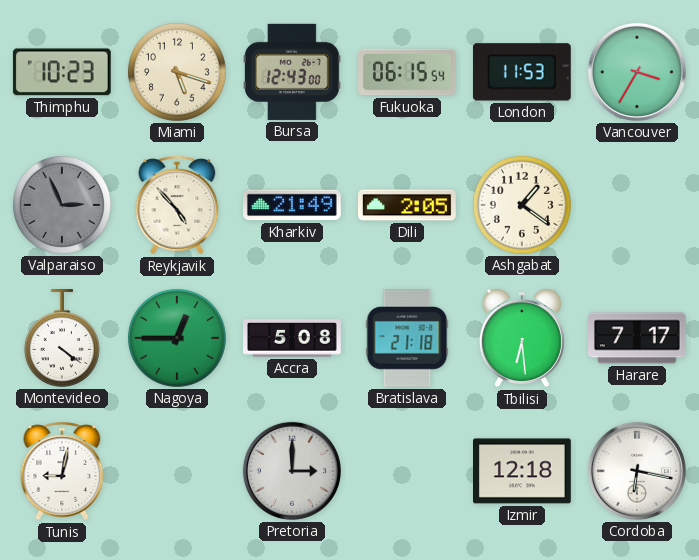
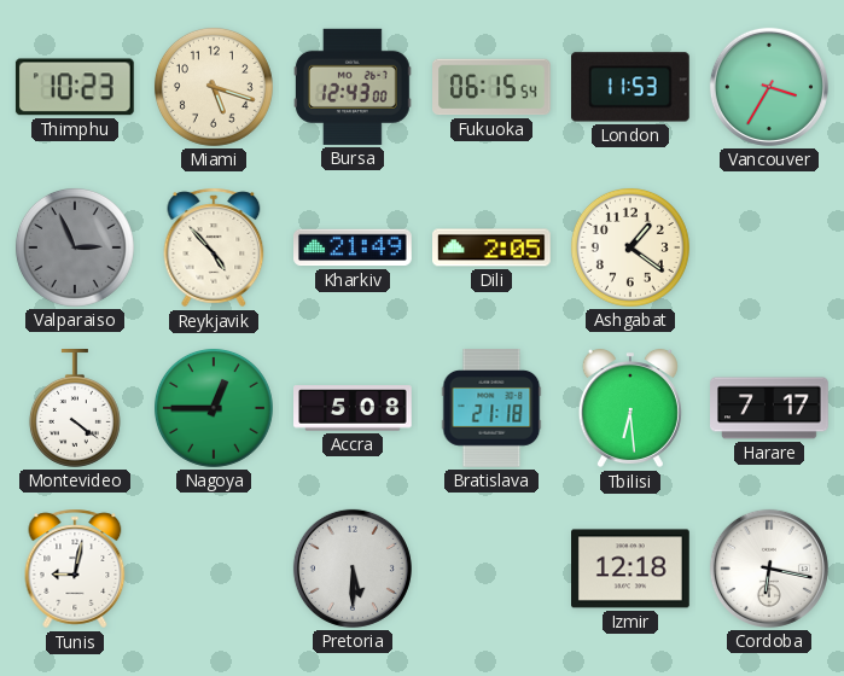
Pretoria: 3:00 -> 5:30
